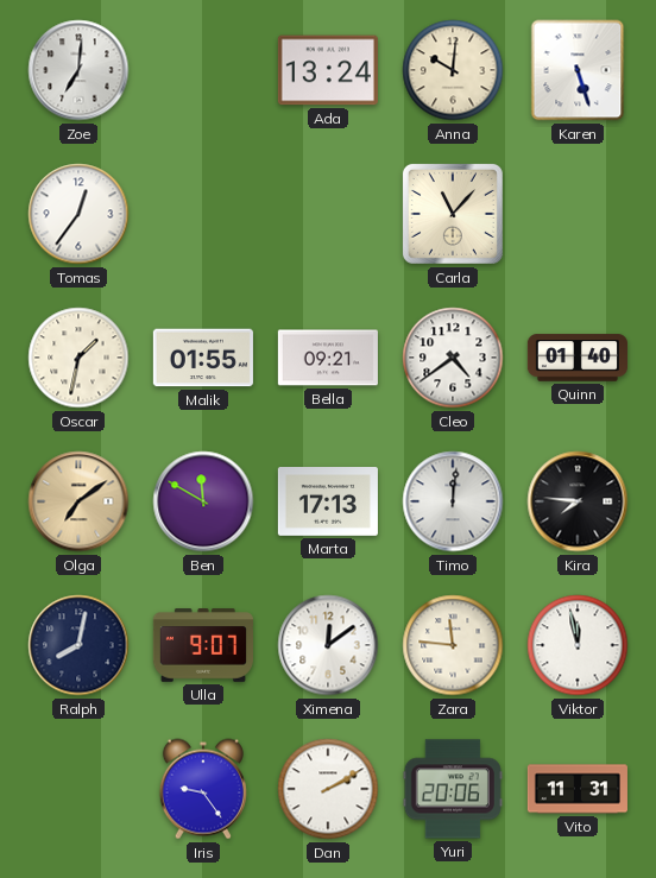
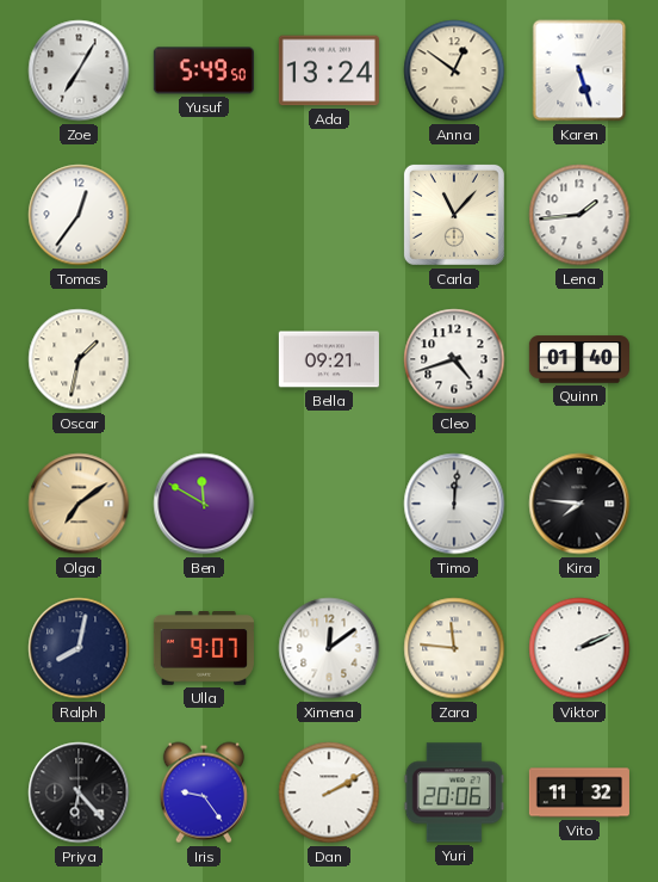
Zoe: 7:01 -> 7:05
Yusuf: none -> 5:49
Anna: 10:01 -> 12:51
Lena: none -> 1:44
Malik: 01:55 -> none
Cleo: 4:39 -> 4:42
Marta: 17:13 -> none
Viktor: 11:58 -> 2:11
Priya: none -> 6:23
Vito: 11:31 -> 11:32
